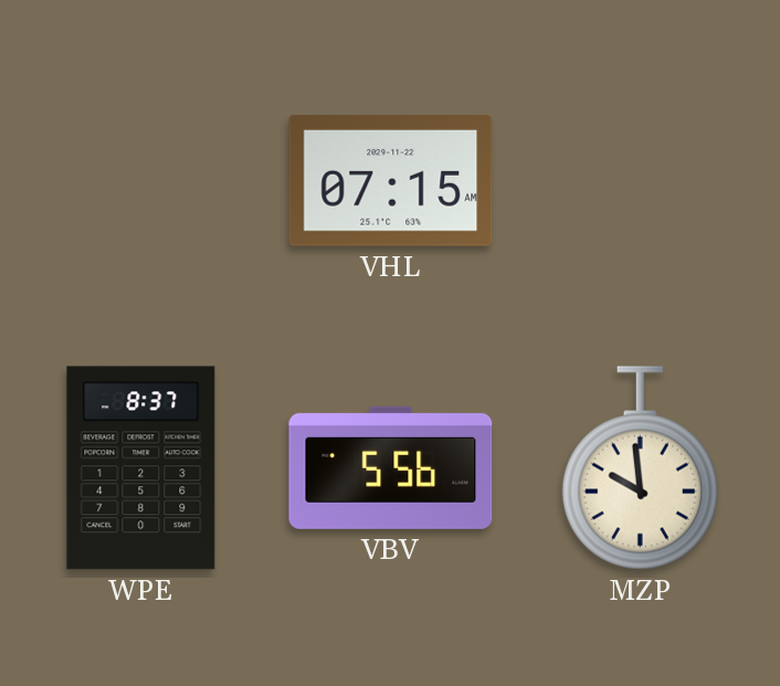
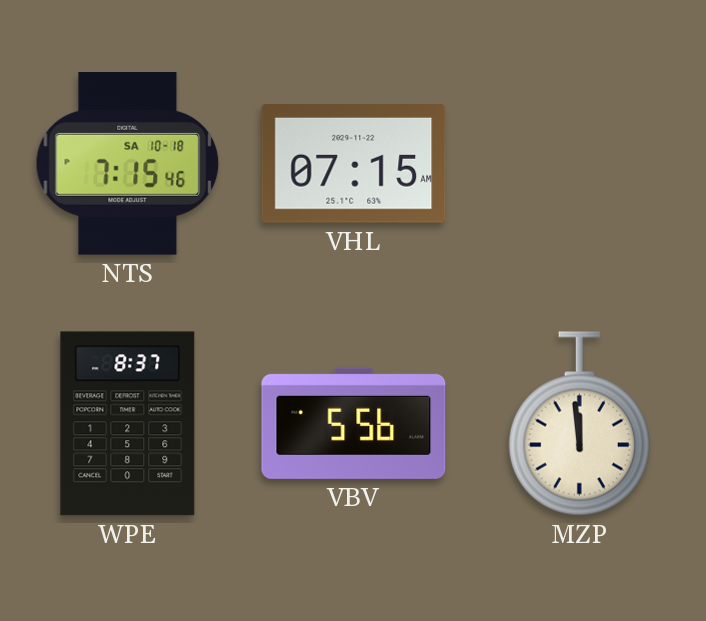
NTS: none -> 7:15
MZP: 9:59 -> 11:59
